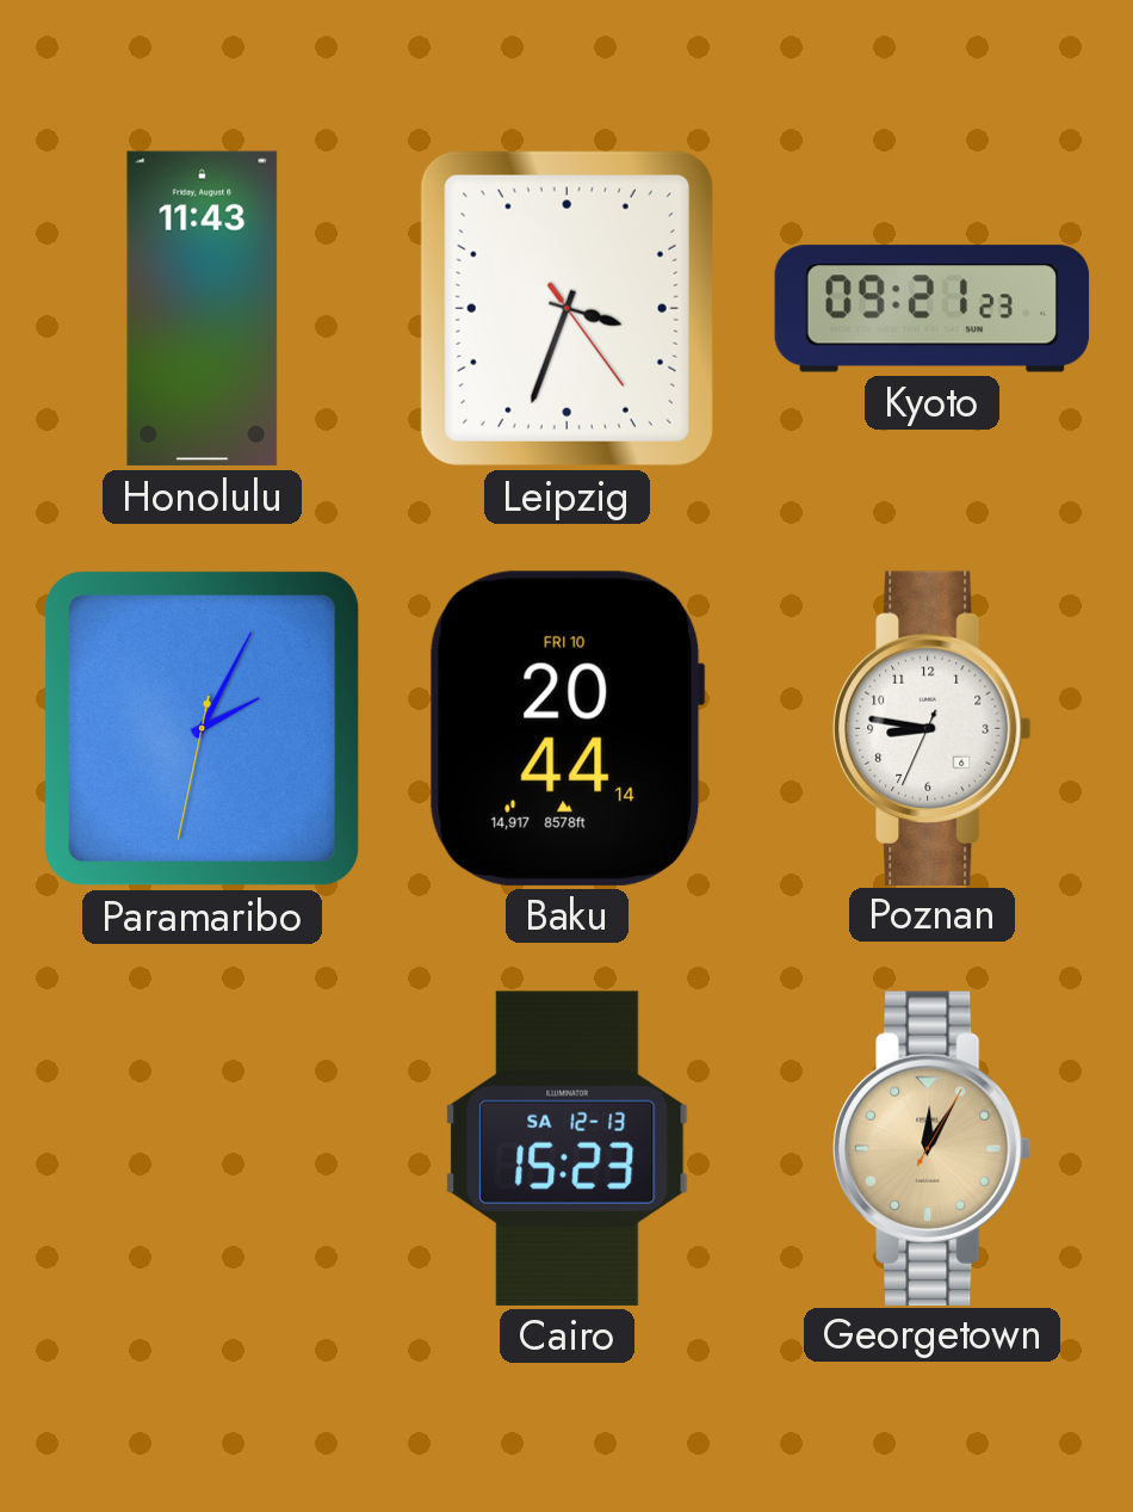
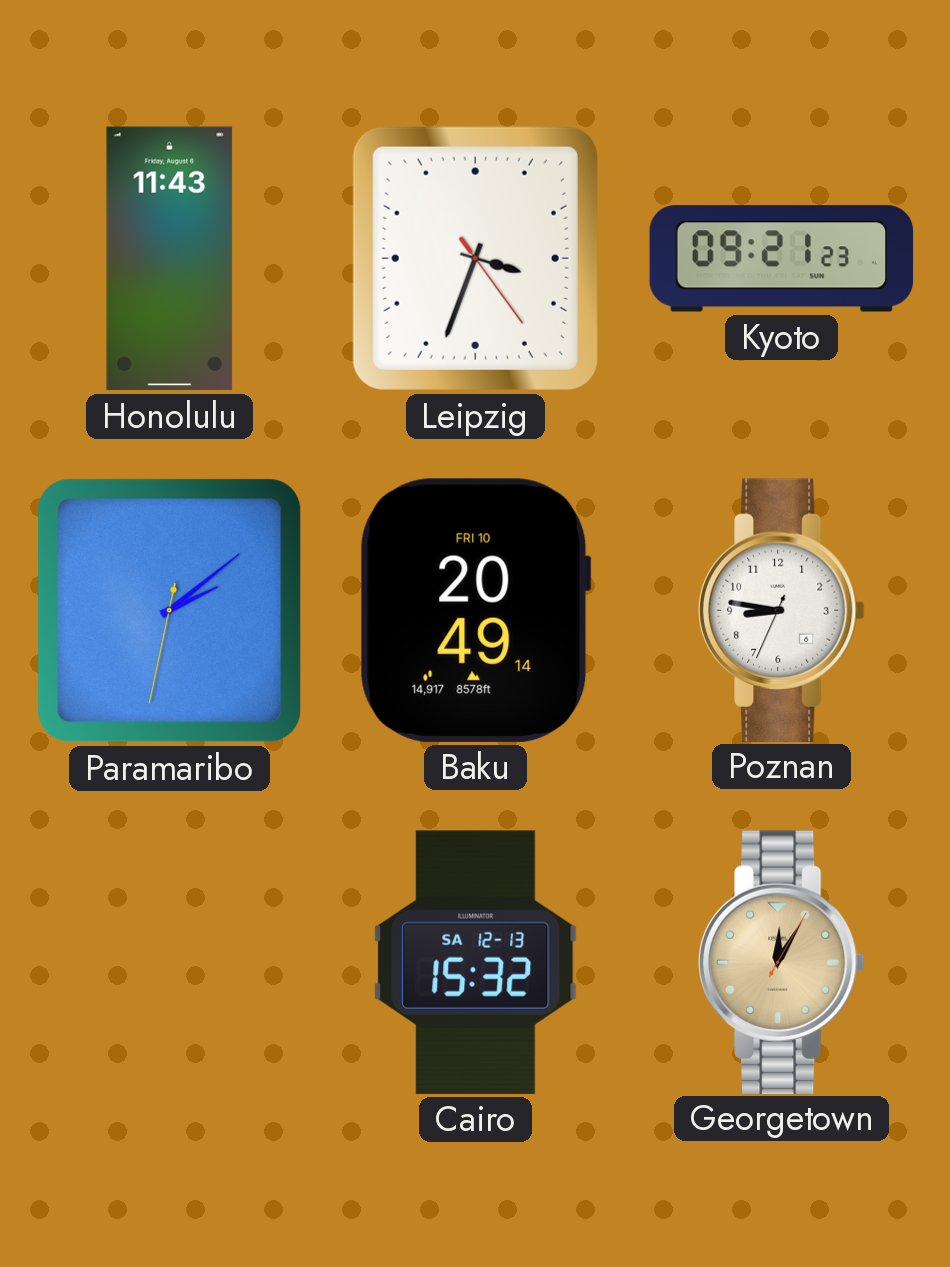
Paramaribo: 2:04 -> 2:08
Baku: 20:44 -> 20:49
Cairo: 15:23 -> 15:32
